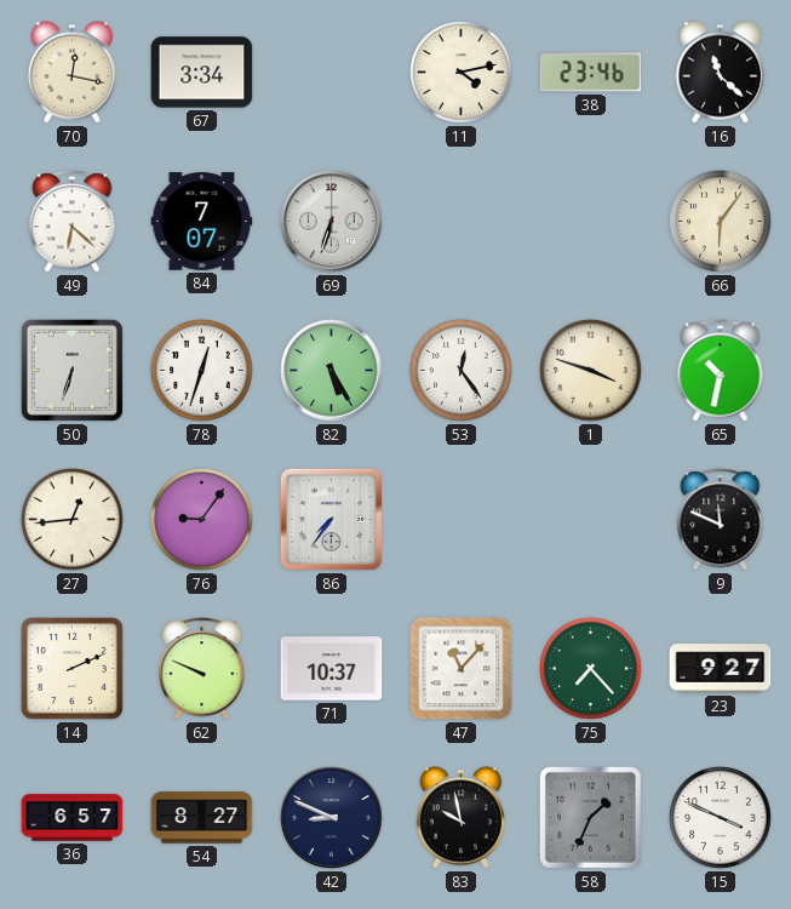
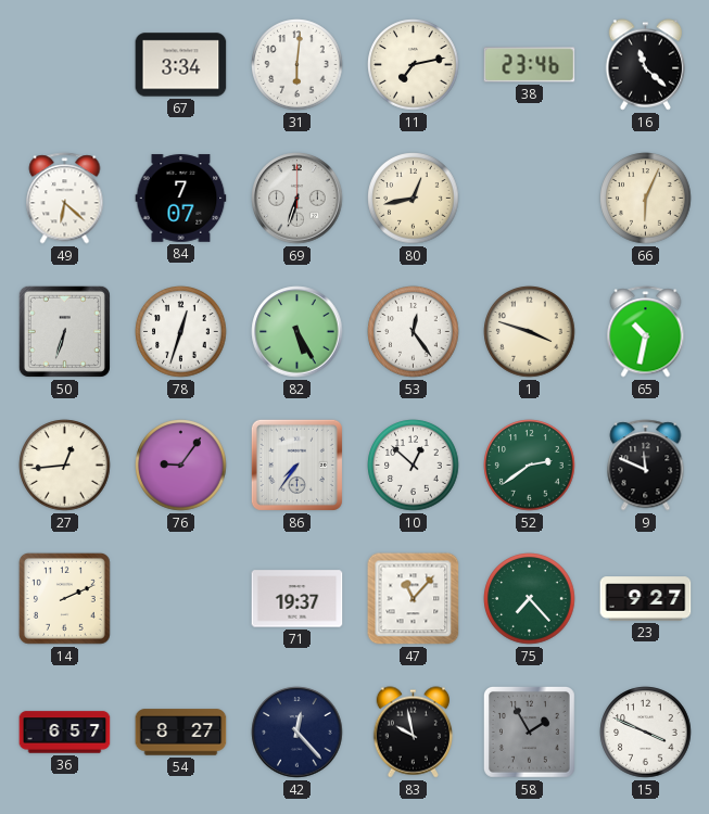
70: 12:17 -> none
31: none -> 6:01
11: 4:13 -> 7:13
80: none -> 12:43
66: 6:06 -> 6:04
10: none -> 12:52
52: none -> 2:39
62: 9:49 -> none
71: 10:37 -> 19:37
42: 8:49 -> 12:23
58: 1:34 -> 1:55
